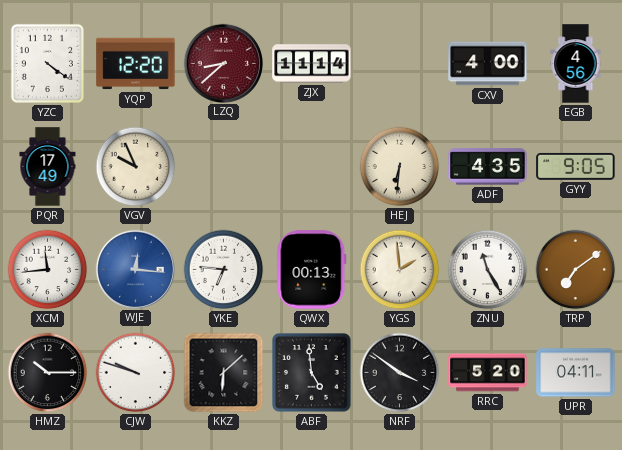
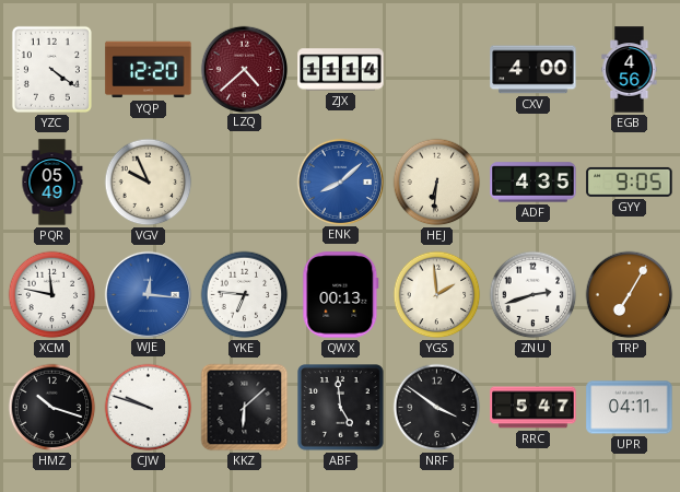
LZQ: 8:38 -> 4:38
PQR: 17:49 -> 05:49
ENK: none -> 8:08
XCM: 11:44 -> 11:47
ZNU: 11:25 -> 2:42
TRP: 7:09 -> 7:05
HMZ: 10:15 -> 10:18
RRC: 5:20 -> 5:47
